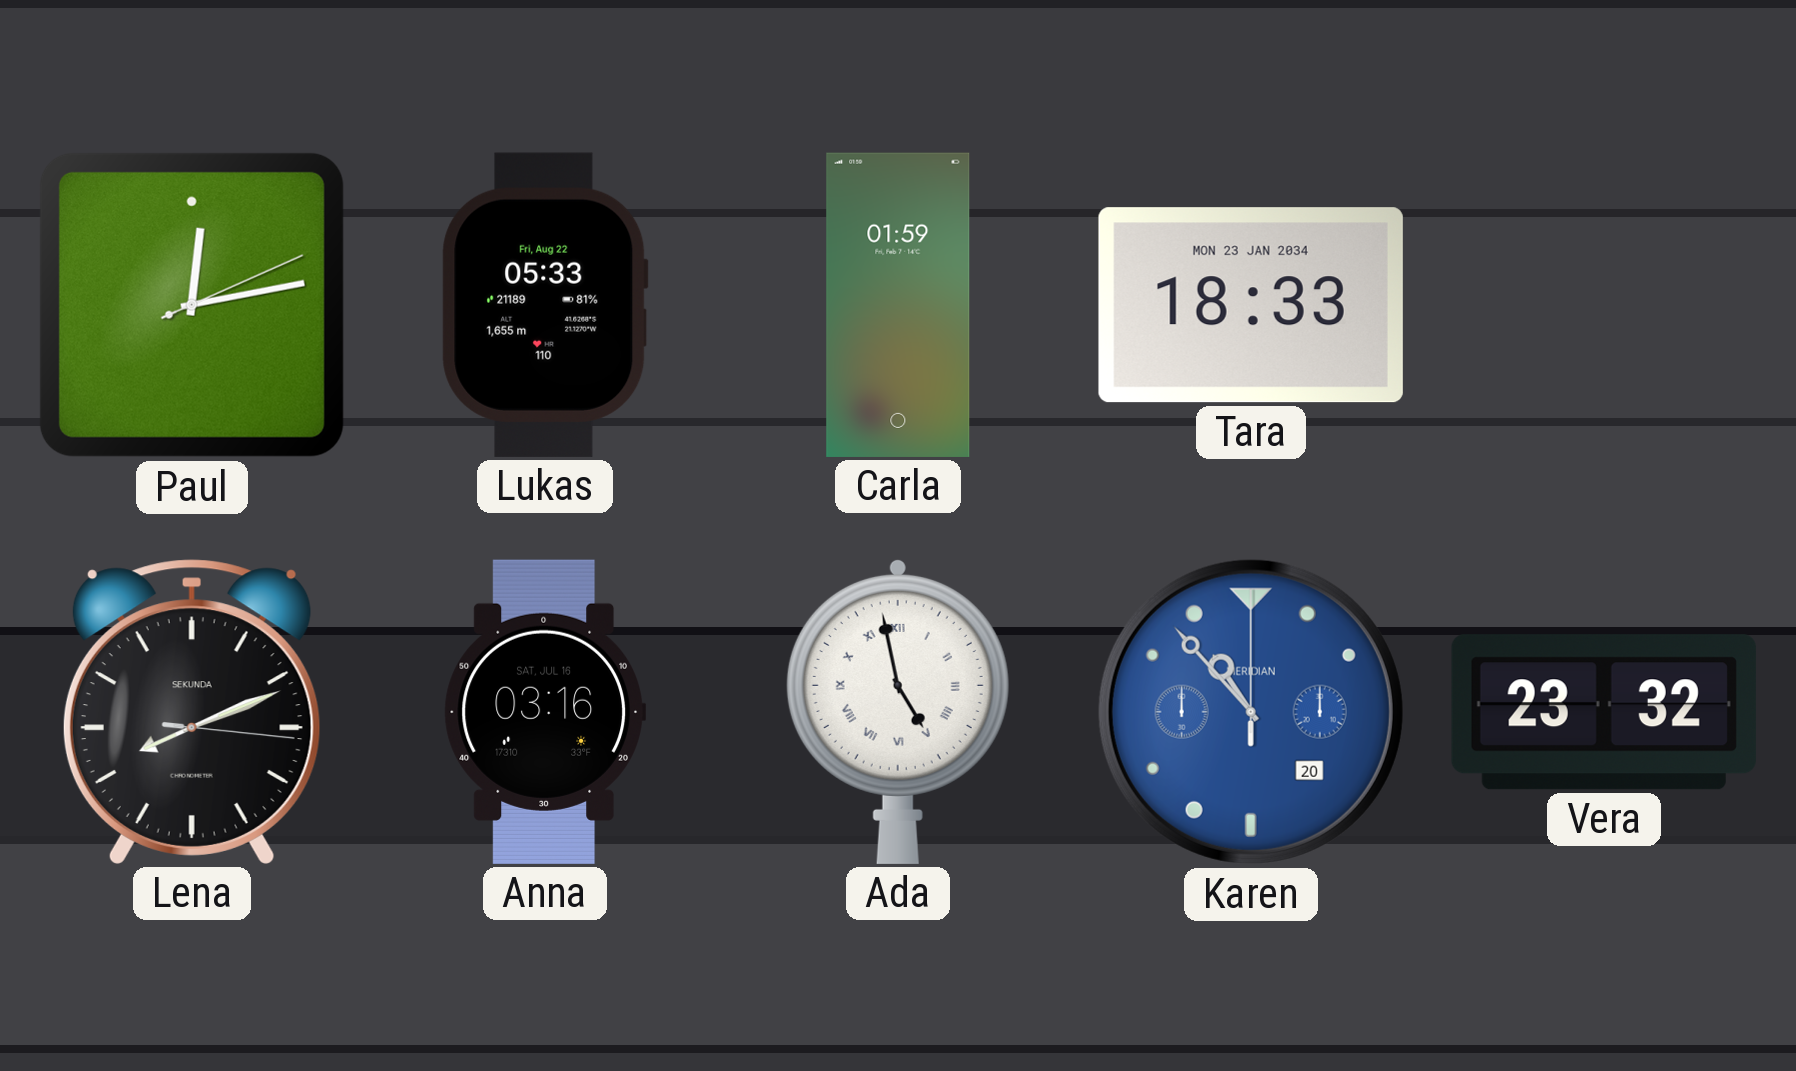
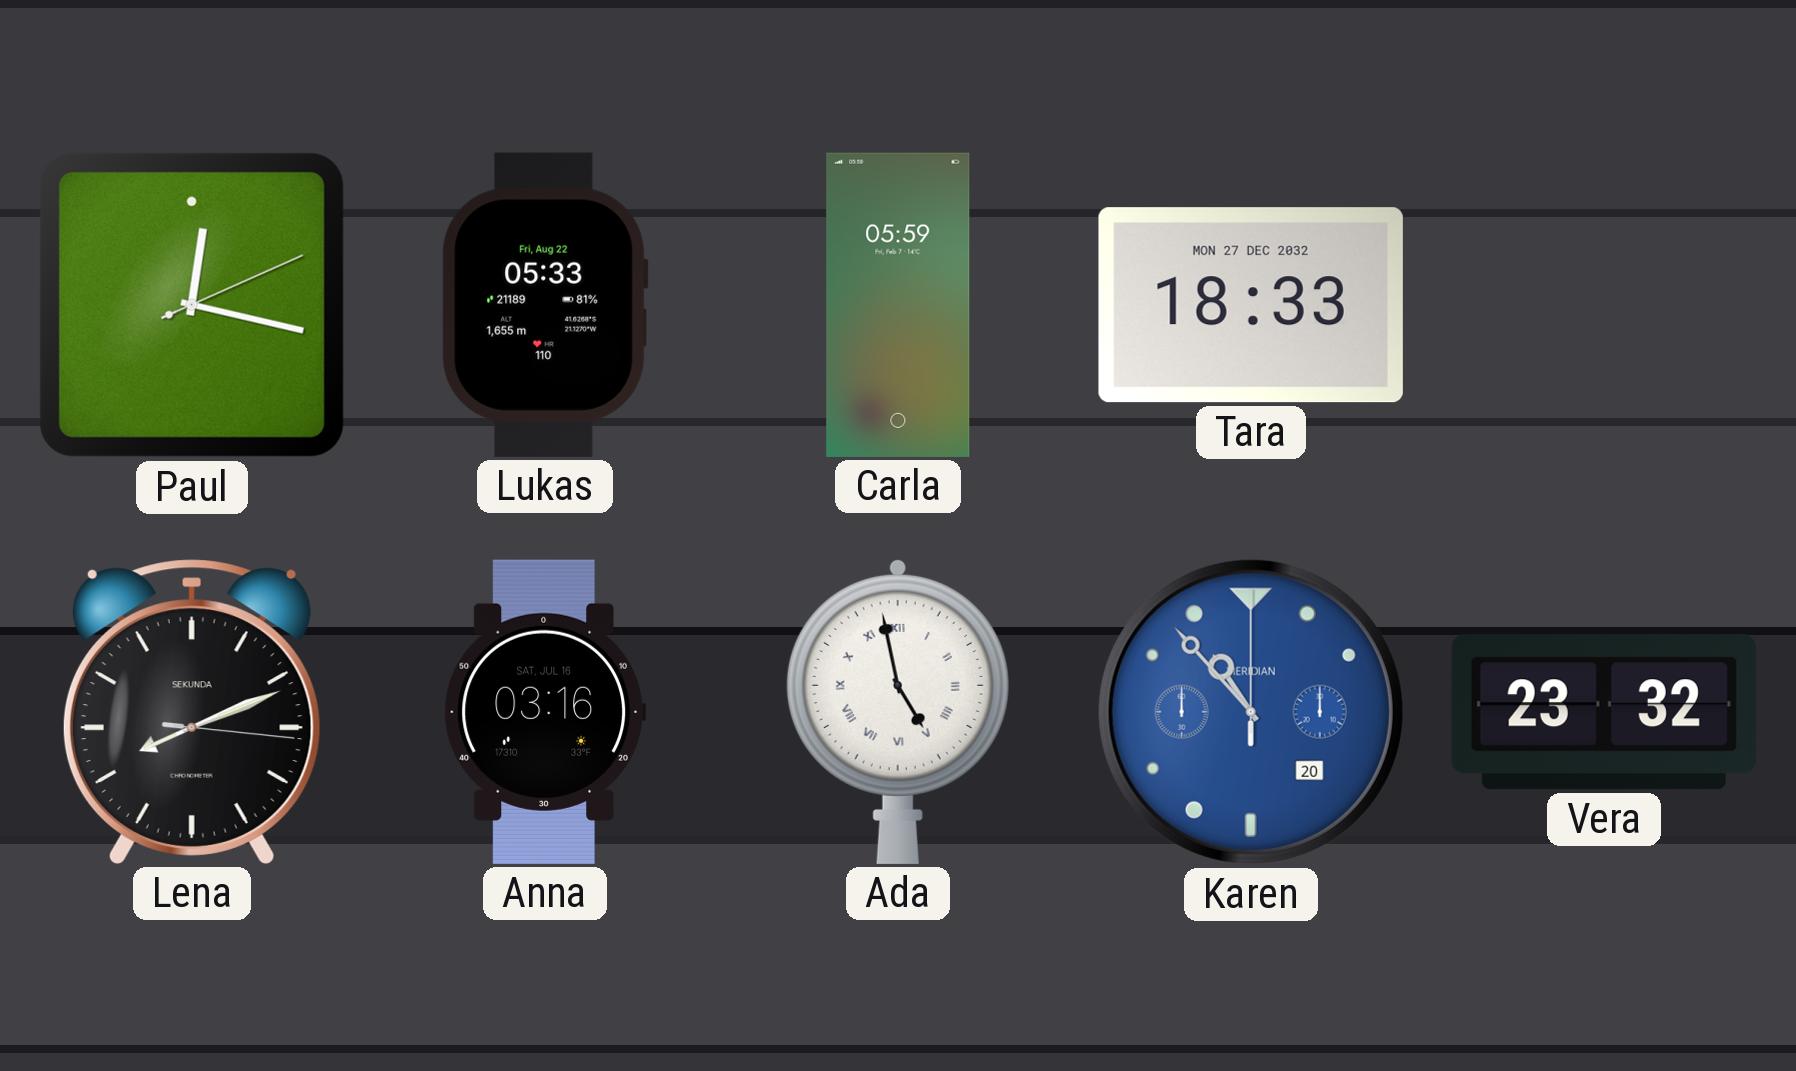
Paul: 12:13 -> 12:17
Carla: 01:59 -> 05:59
Tara date: MON 23 JAN 2034 -> MON 27 DEC 2032
